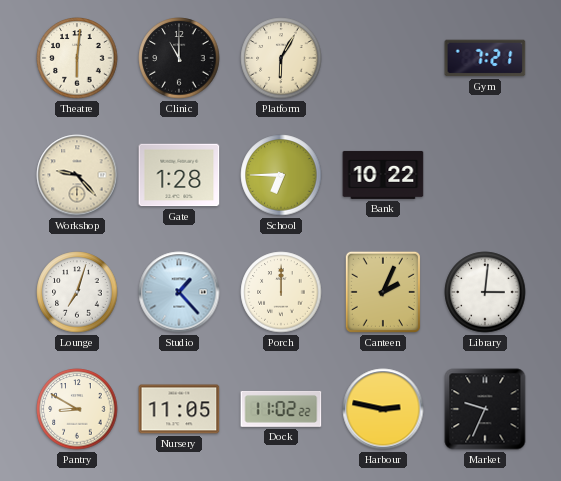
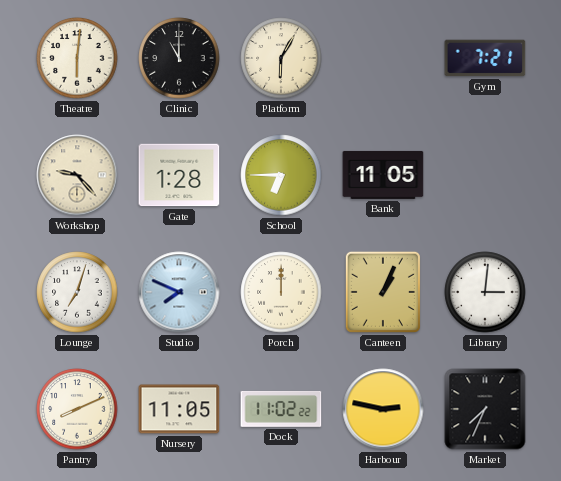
Bank: 10:22 -> 11:05
Studio: 1:23 -> 7:49
Canteen: 2:04 -> 1:04
Pantry: 8:50 -> 8:11
Market: 9:34 -> 7:34
